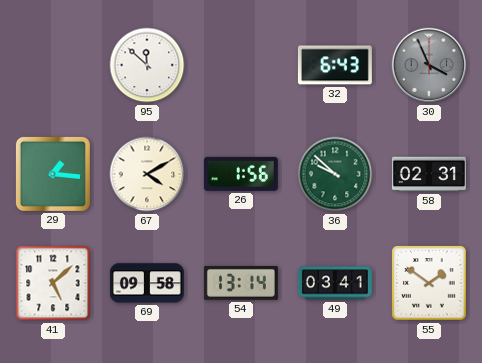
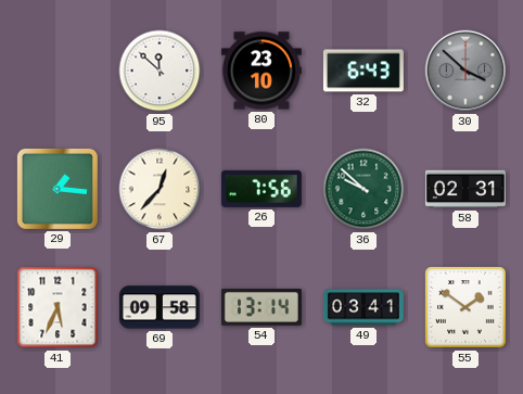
80: none -> 23:10
30: 3:56 -> 3:52
67: 4:10 -> 12:37
26: 1:56 -> 7:56
41: 5:08 -> 5:34
